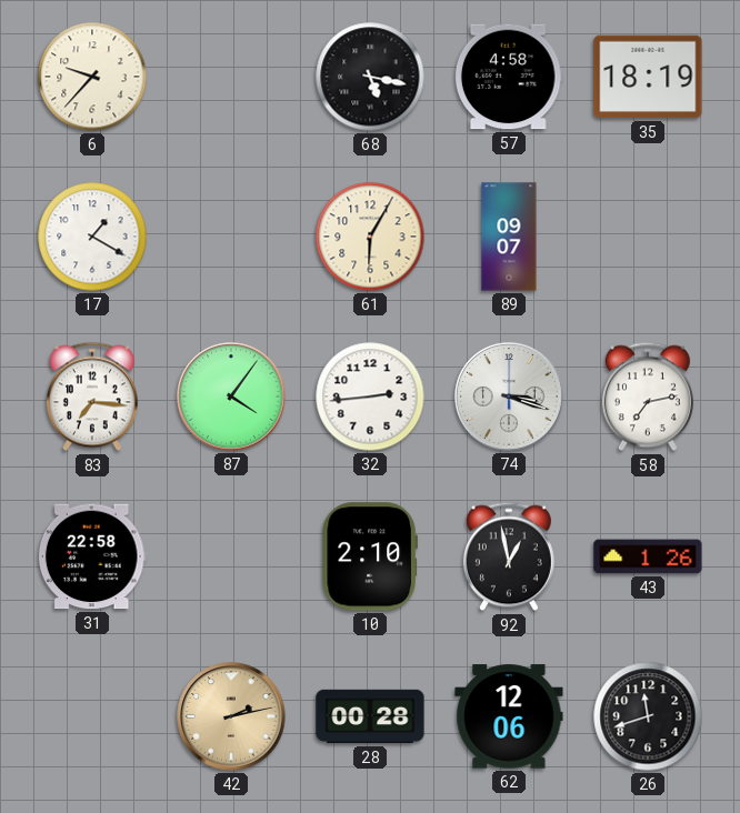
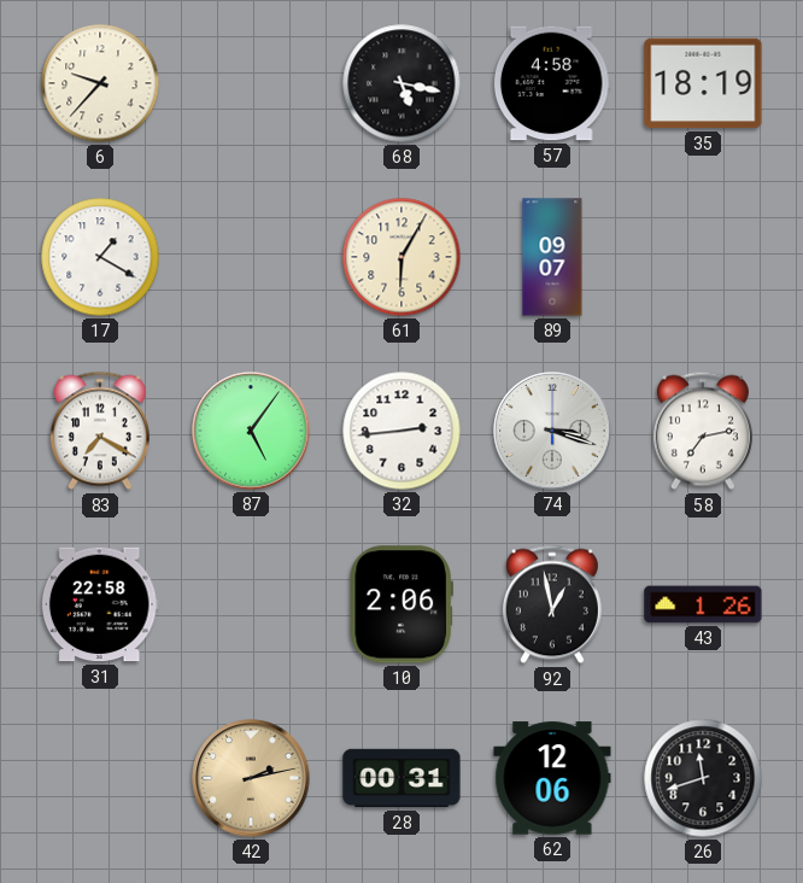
83: 7:16 -> 7:20
87: 4:06 -> 5:06
10: 2:10 -> 2:06
28: 00:28 -> 00:31
